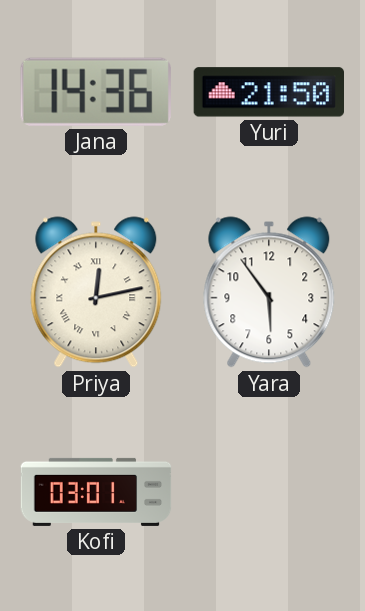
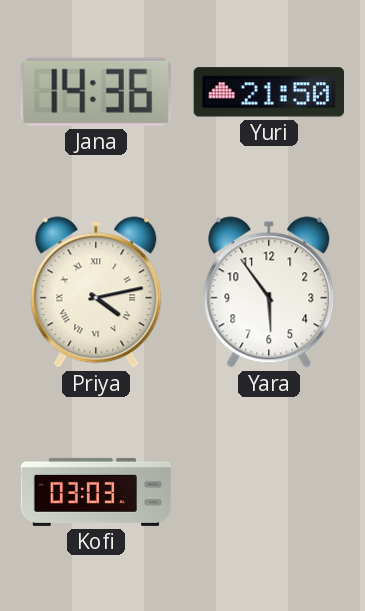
Priya: 12:13 -> 4:13
Kofi: 03:01 -> 03:03
